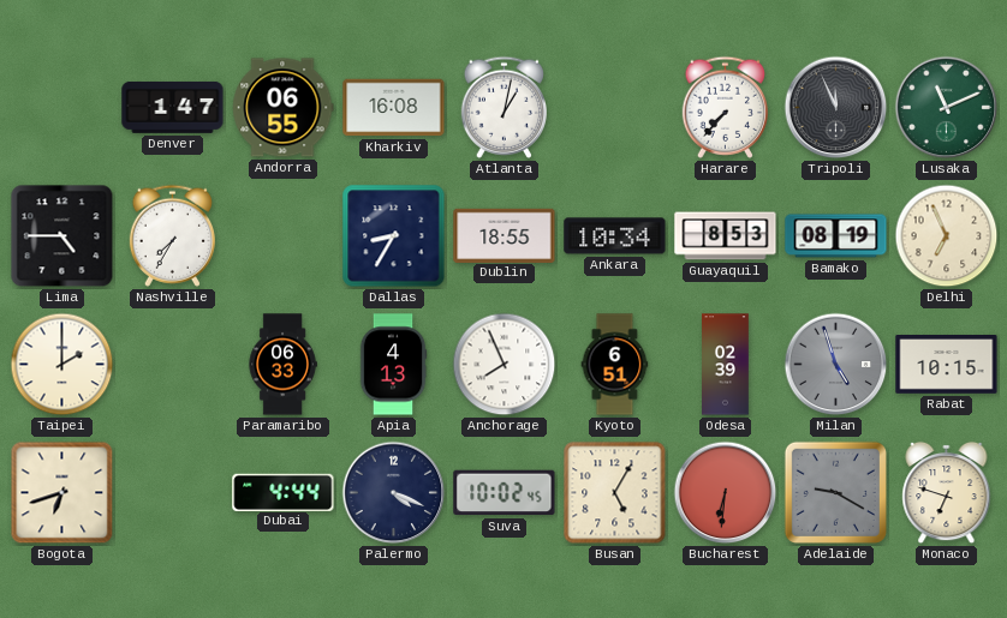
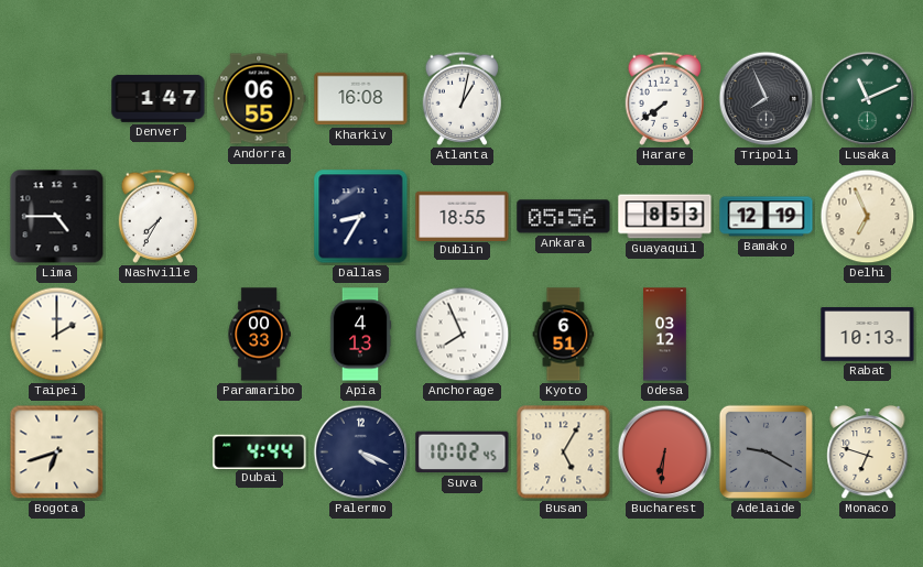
Harare: 7:37 -> 7:39
Tripoli: 11:56 -> 7:56
Ankara: 10:34 -> 05:56
Bamako: 08:19 -> 12:19
Paramaribo: 06:33 -> 00:33
Odesa: 02:39 -> 03:12
Milan: 4:57 -> none
Rabat: 10:15 -> 10:13
